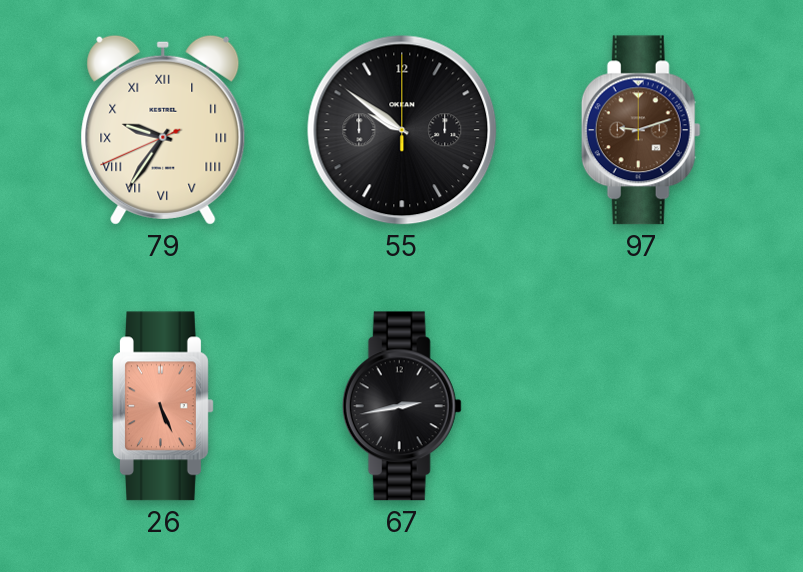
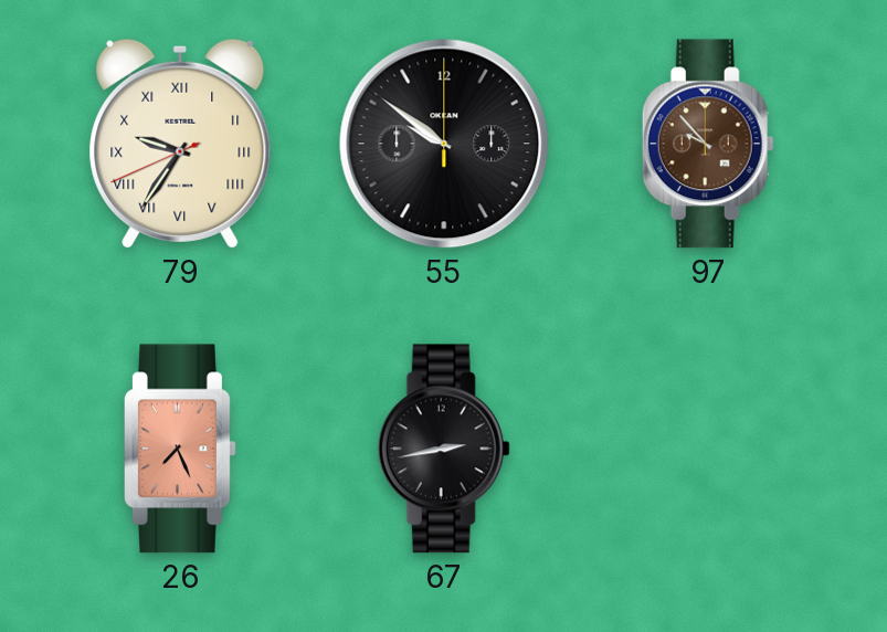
97: 9:12 -> 9:53
26: 5:26 -> 7:26
